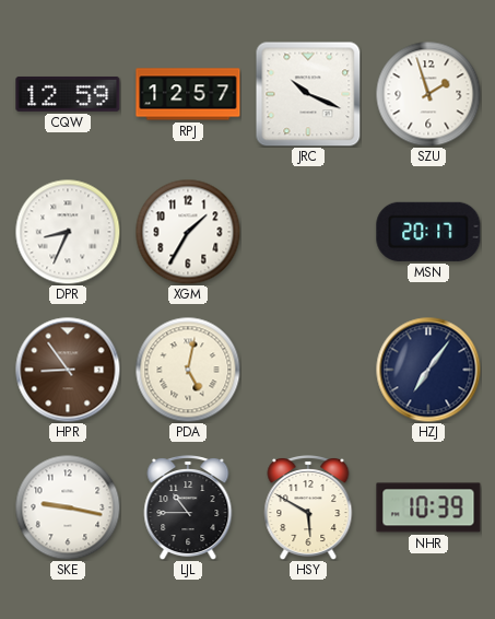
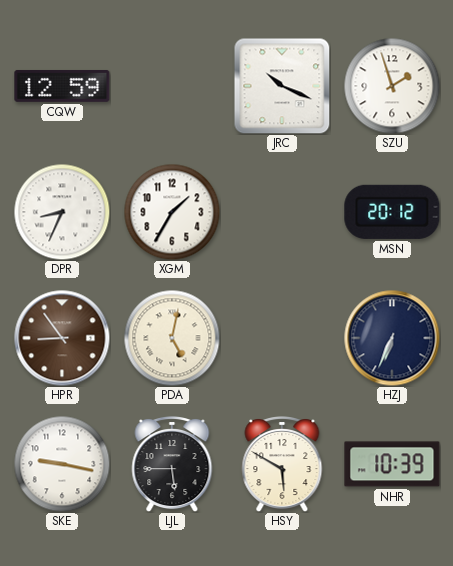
RPJ: 12:57 -> none
MSN: 20:17 -> 20:12
HZJ: 7:06 -> 6:34
LJL: 10:45 -> 5:45
